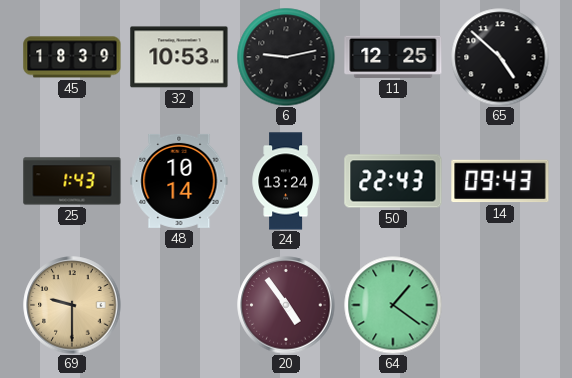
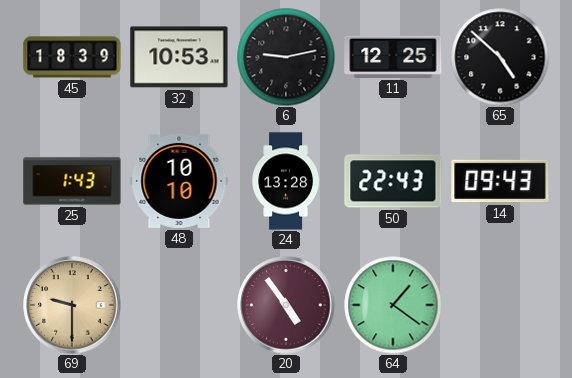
48: 10:14 -> 10:10
24: 13:24 -> 13:28
